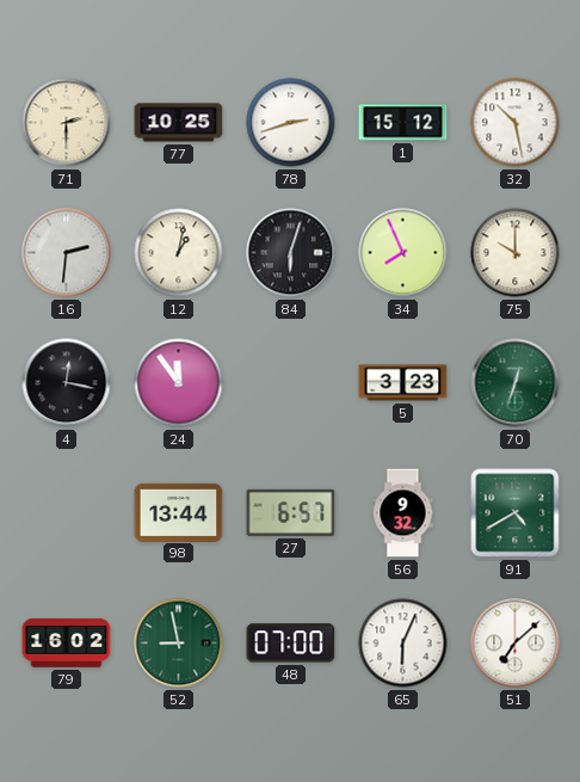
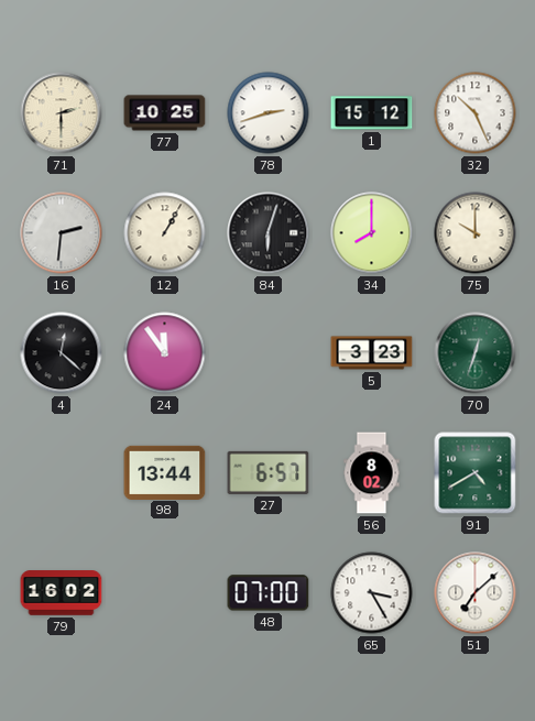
32: 10:28 -> 10:26
12: 1:02 -> 1:05
34: 7:56 -> 8:00
4: 12:17 -> 12:22
56: 9:32 -> 8:02
52: 8:58 -> none
65: 6:04 -> 3:25
